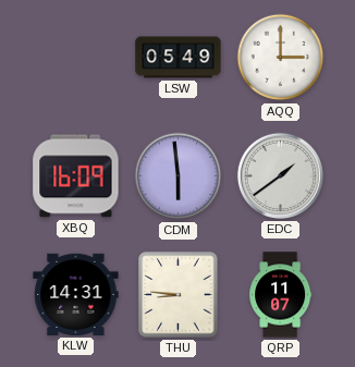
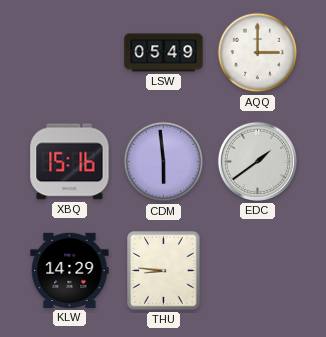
XBQ: 16:09 -> 15:16
KLW: 14:31 -> 14:29
QRP: 11:07 -> none
